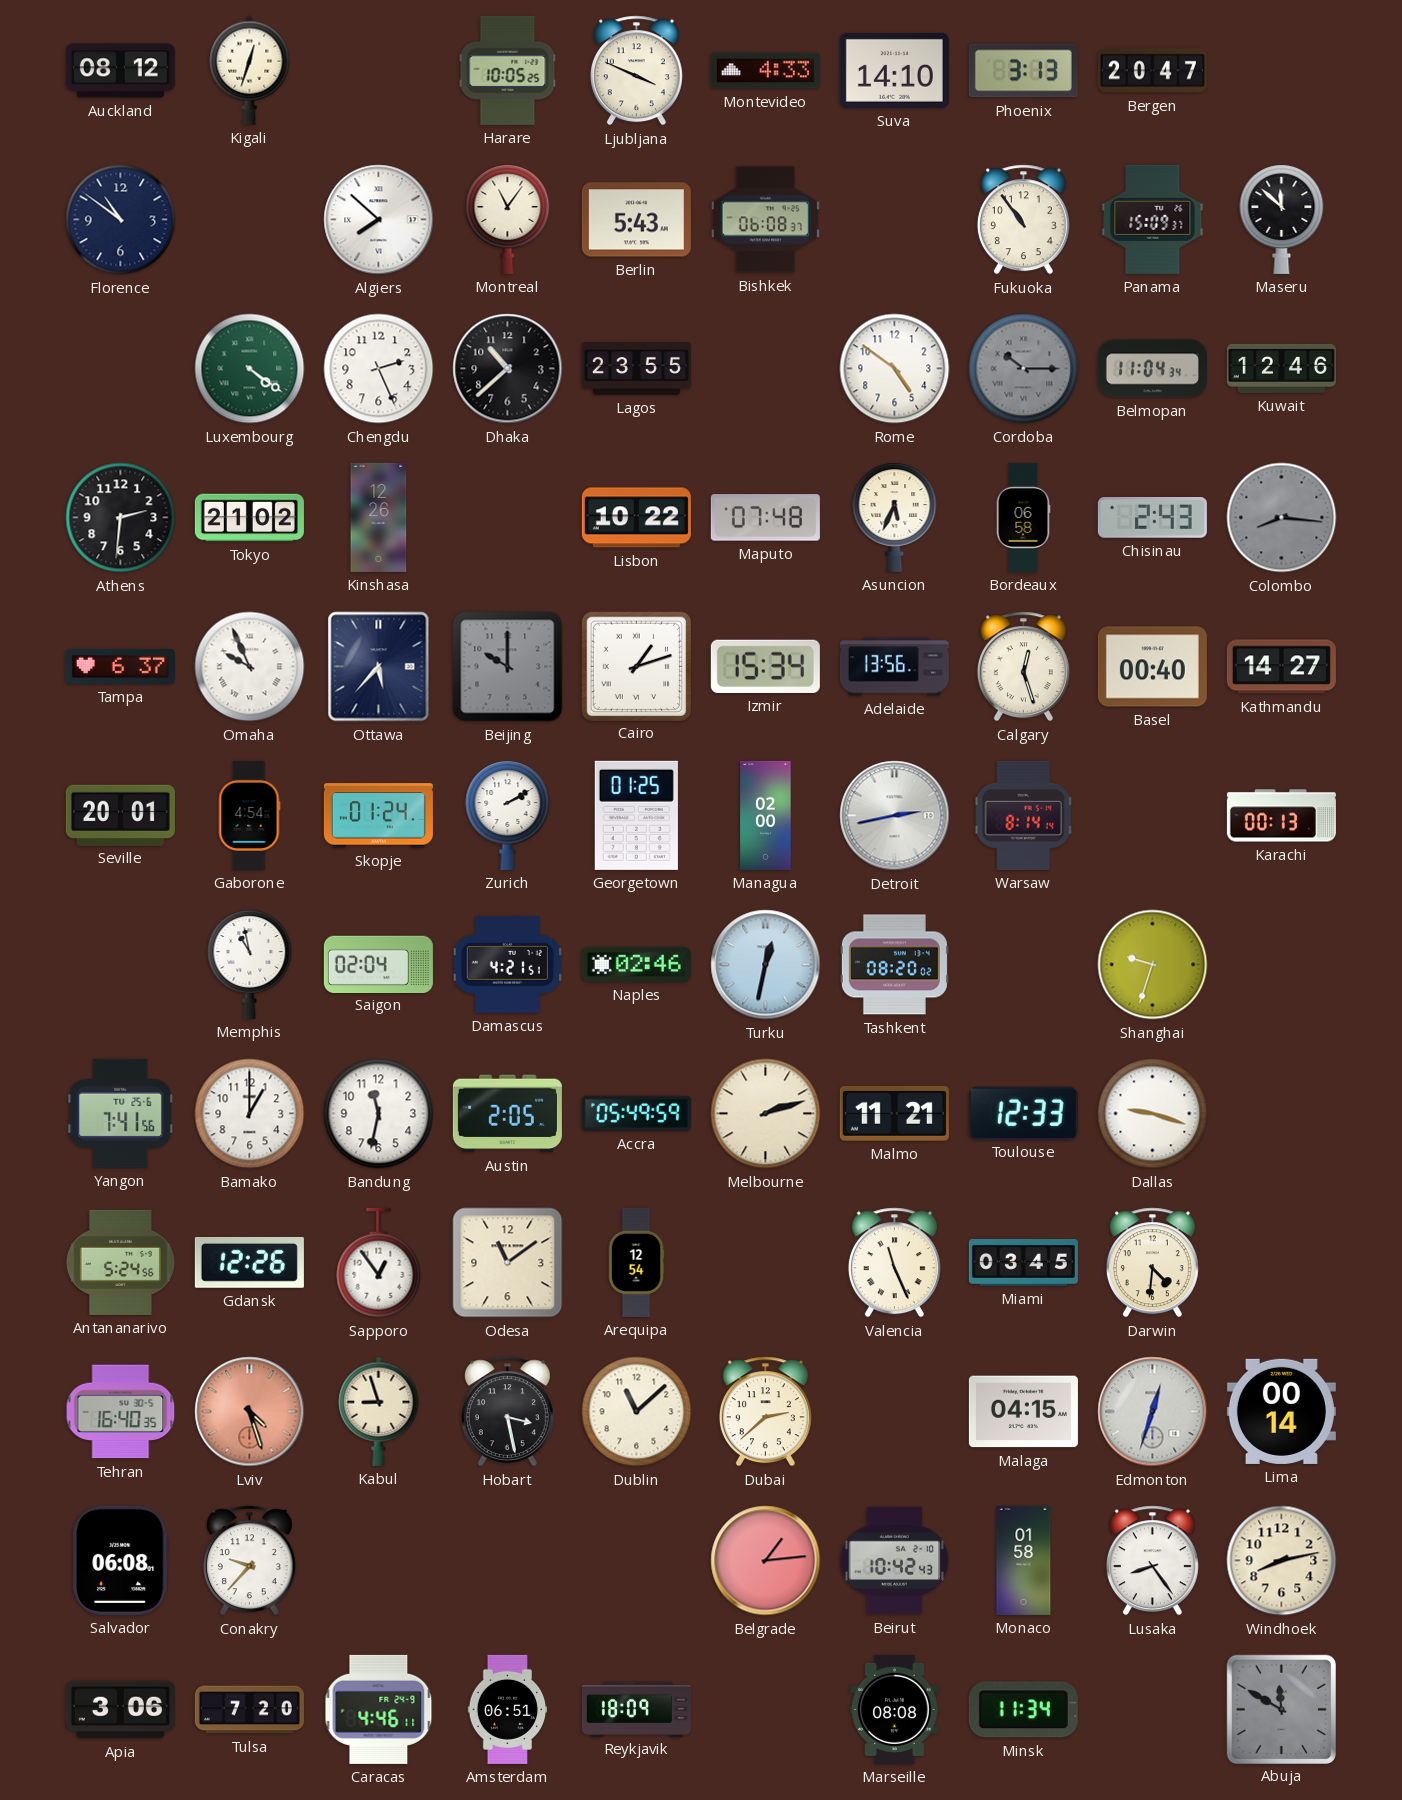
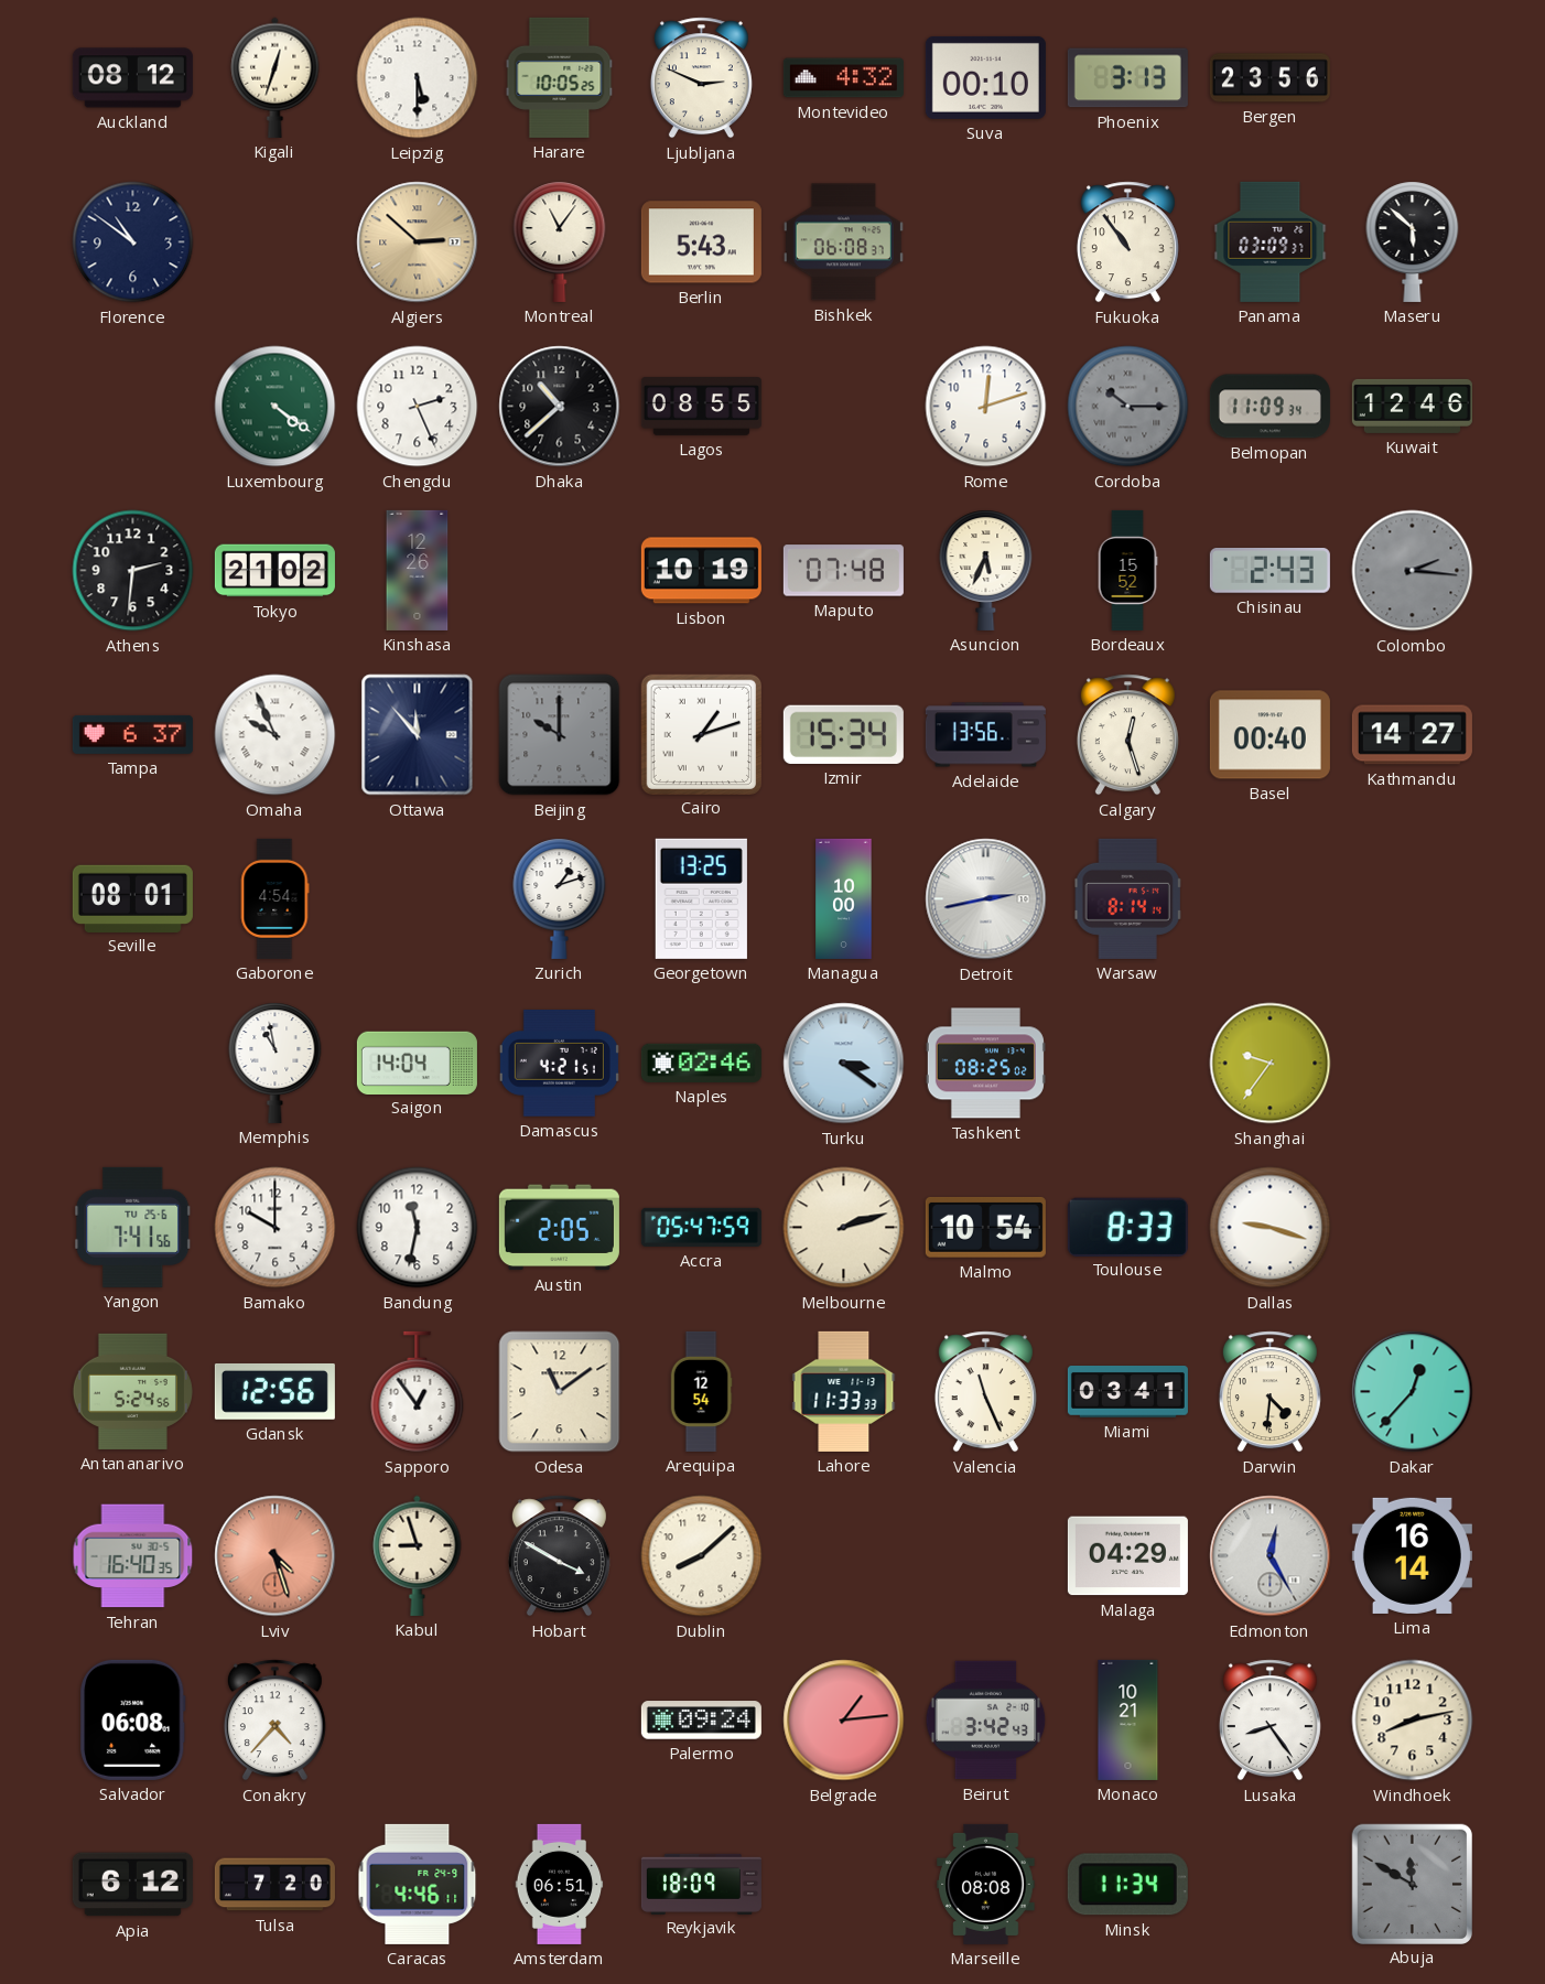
Leipzig: none -> 5:30
Ljubljana: 3:49 -> 2:49
Montevideo: 4:33 -> 4:32
Suva: 14:10 -> 00:10
Bergen: 20:47 -> 23:56
Algiers: 7:52 -> 2:52
Algiers dial: white -> champagne
Panama: 15:09 -> 03:09
Maseru: 11:52 -> 5:52
Lagos: 23:55 -> 08:55
Rome: 4:51 -> 12:12
Belmopan: 11:04 -> 11:09
Lisbon: 10:22 -> 10:19
Bordeaux: 06:58 -> 15:52
Colombo: 8:16 -> 2:16
Ottawa: 5:37 -> 11:53
Seville: 20:01 -> 08:01
Skopje: 01:24 -> none
Zurich: 2:10 -> 1:12
Georgetown: 01:25 -> 13:25
Managua: 02:00 -> 10:00
Karachi: 00:13 -> none
Saigon: 02:04 -> 14:04
Turku: 12:32 -> 3:21
Tashkent: 08:20 -> 08:25
Shanghai: 9:33 -> 9:36
Bamako: 1:00 -> 10:00
Accra: 05:49 -> 05:47
Malmo: 11:21 -> 10:54
Toulouse: 12:33 -> 8:33
Gdansk: 12:26 -> 12:56
Lahore: none -> 11:33
Miami: 03:45 -> 03:41
Dakar: none -> 12:37
Hobart: 3:28 -> 3:50
Dublin: 11:08 -> 8:08
Dubai: 2:38 -> none
Malaga: 04:15 -> 04:29
Edmonton: 12:33 -> 12:25
Lima: 00:14 -> 16:14
Conakry: 9:37 -> 4:37
Palermo: none -> 09:24
Beirut: 10:42 -> 3:42
Monaco: 01:58 -> 10:21
Apia: 3:06 -> 6:12
